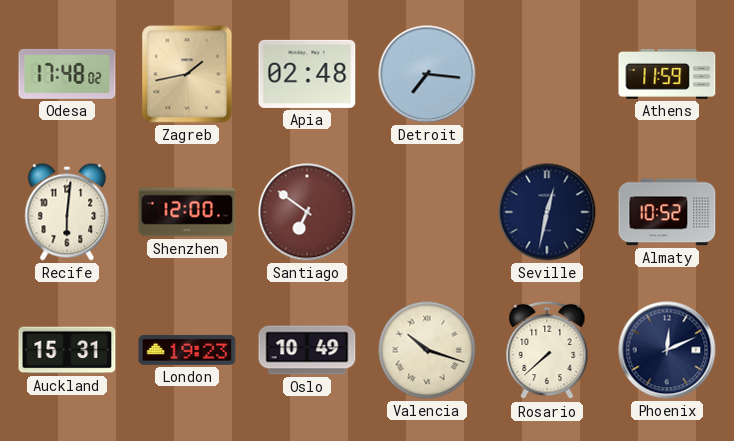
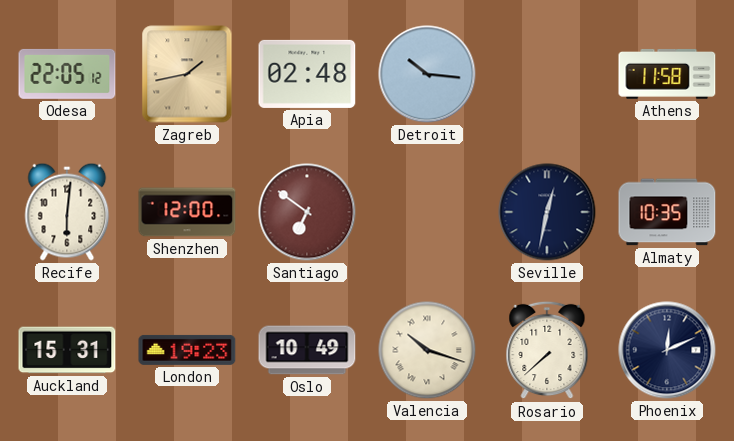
Odesa: 17:48 -> 22:05
Detroit: 7:16 -> 10:16
Athens: 11:59 -> 11:58
Almaty: 10:52 -> 10:35
